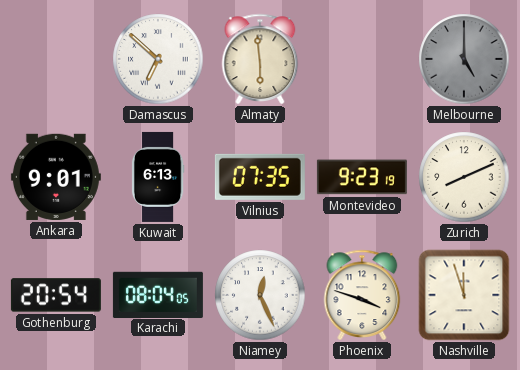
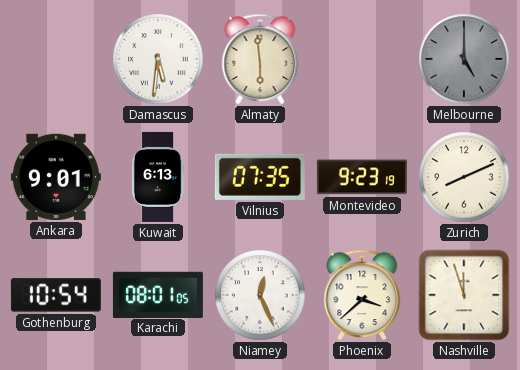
Damascus: 6:52 -> 5:31
Gothenburg: 20:54 -> 10:54
Karachi: 08:04 -> 08:01
Phoenix: 3:48 -> 3:38
